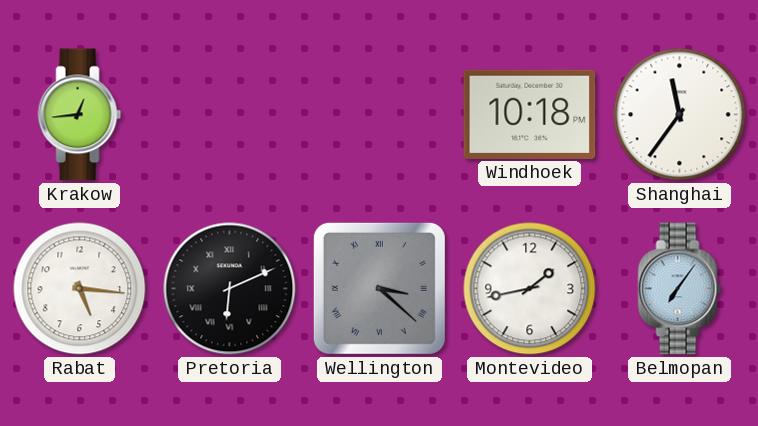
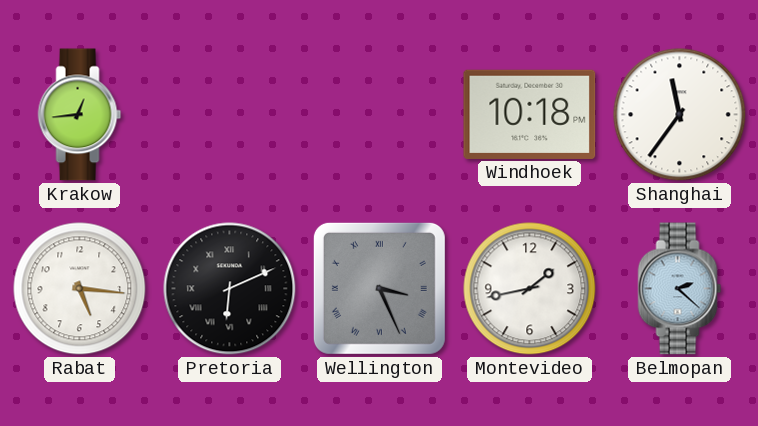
Wellington: 3:22 -> 3:26
Belmopan: 7:06 -> 2:22
